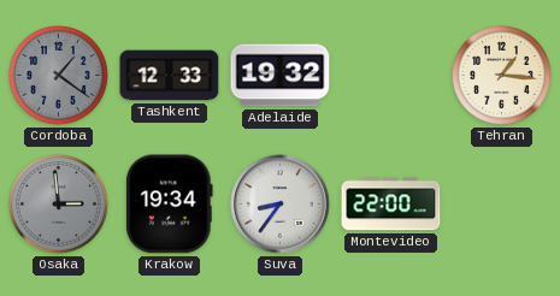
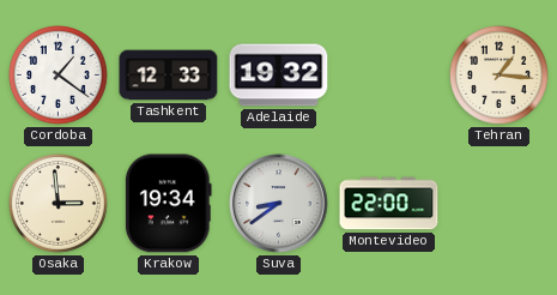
Cordoba dial: grey -> white
Osaka dial: grey -> cream
Suva: 8:36 -> 8:39
